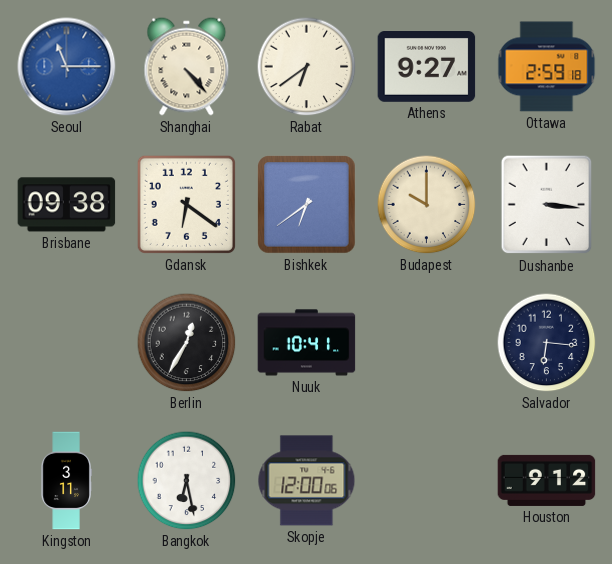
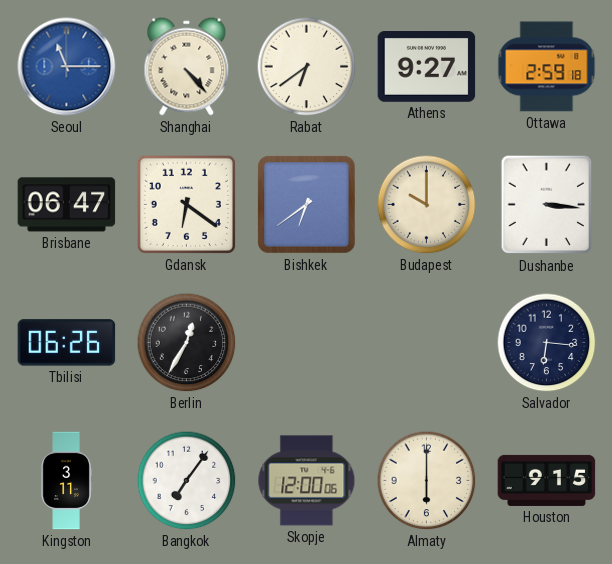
Brisbane: 09:38 -> 06:47
Tbilisi: none -> 06:26
Nuuk: 10:41 -> none
Bangkok: 6:28 -> 7:06
Almaty: none -> 6:00
Houston: 9:12 -> 9:15
